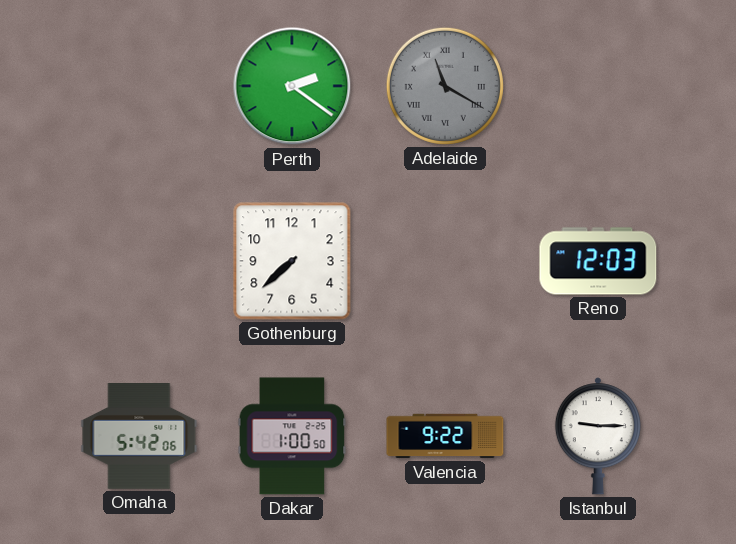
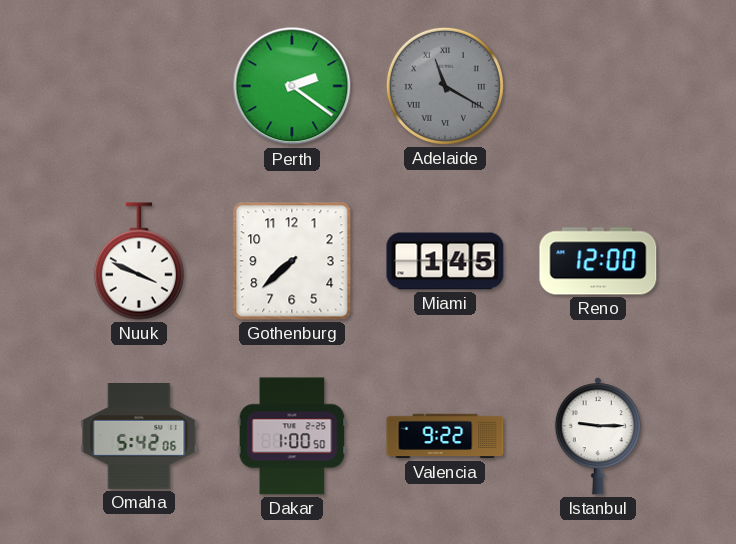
Nuuk: none -> 3:49
Miami: none -> 1:45
Reno: 12:03 -> 12:00
